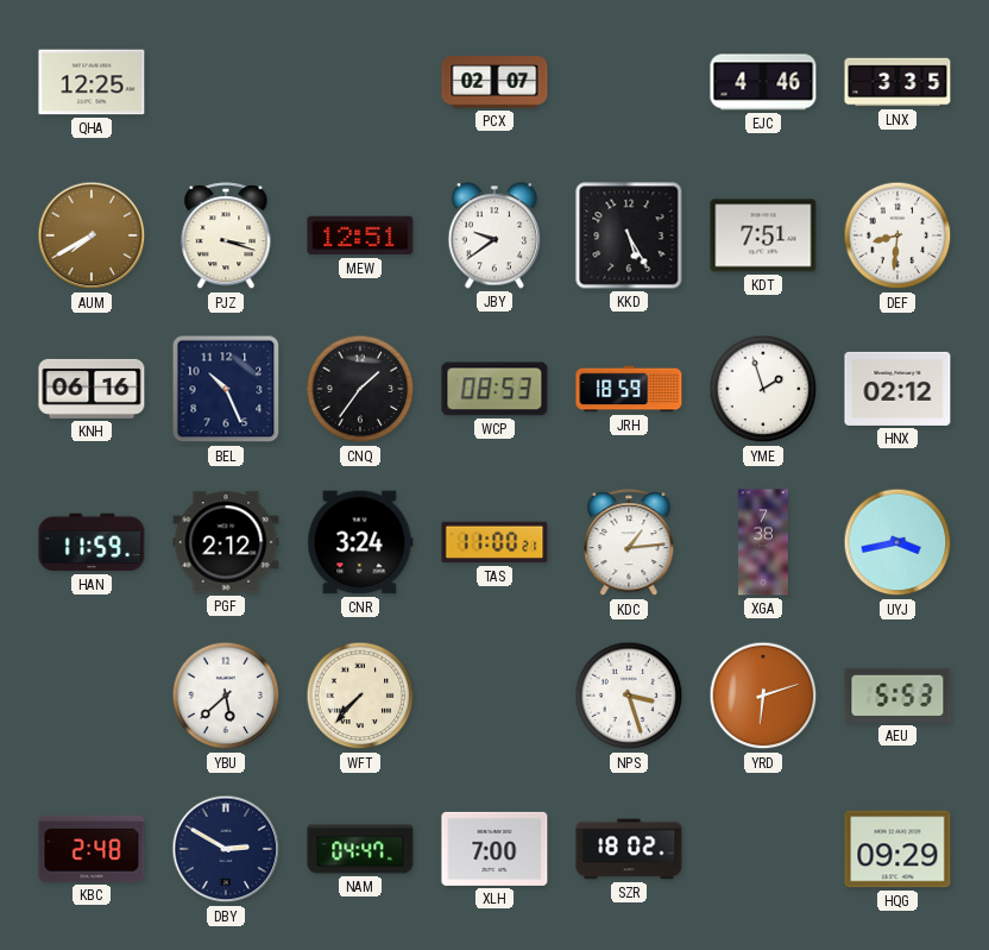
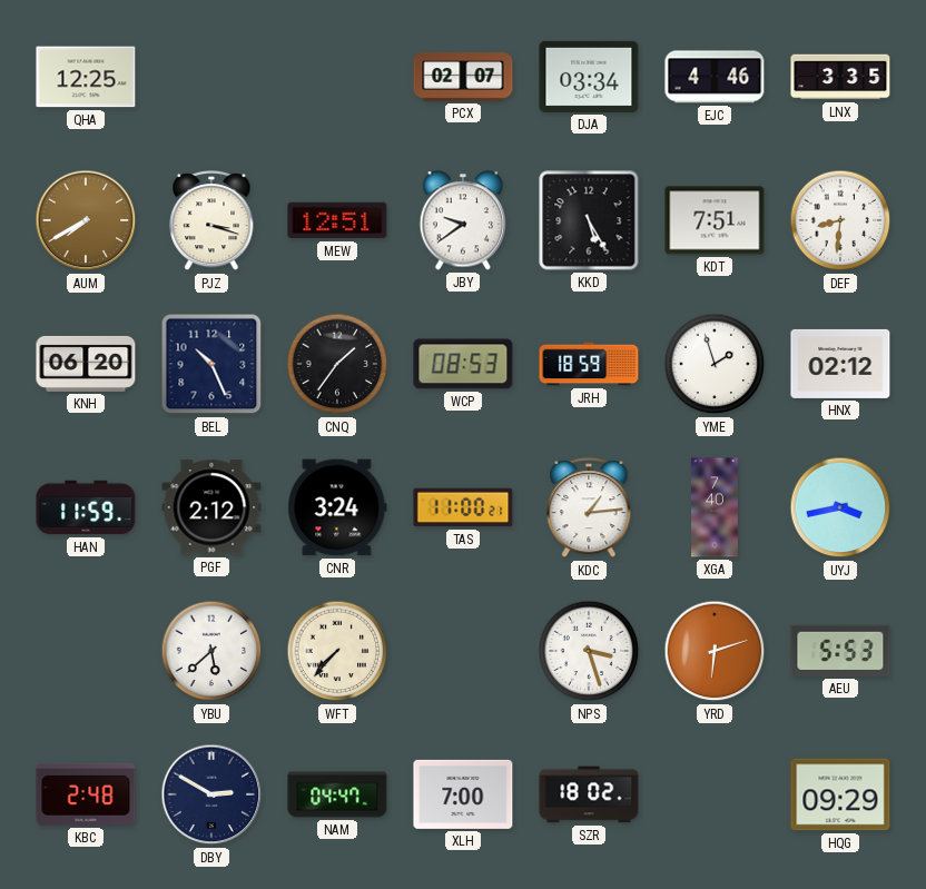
DJA: none -> 03:34
KNH: 06:16 -> 06:20
XGA: 7:38 -> 7:40
